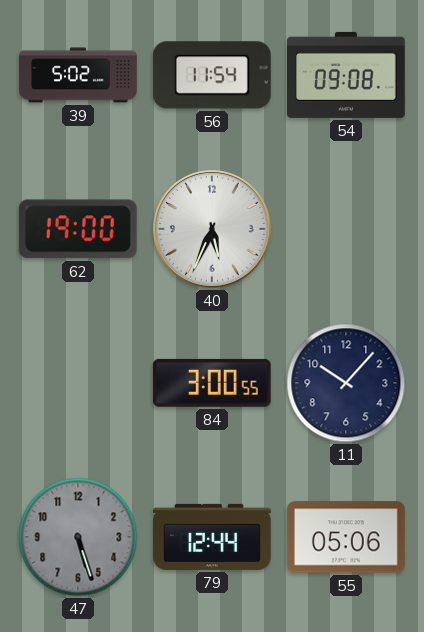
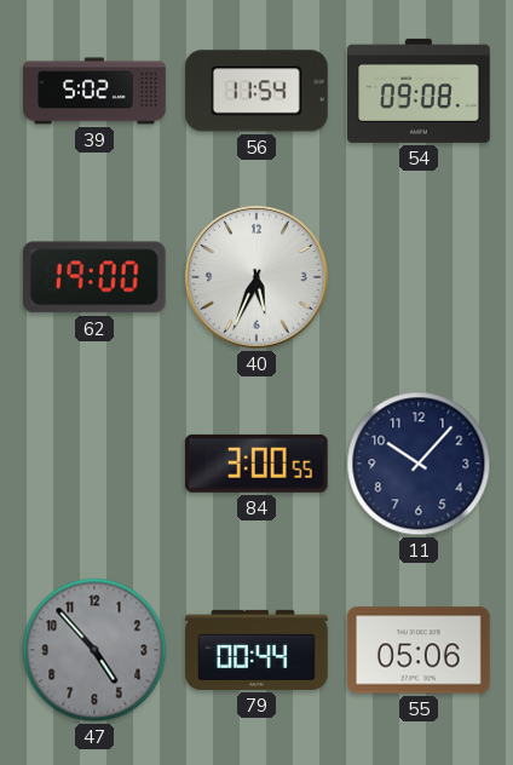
47: 5:27 -> 4:53
79: 12:44 -> 00:44
